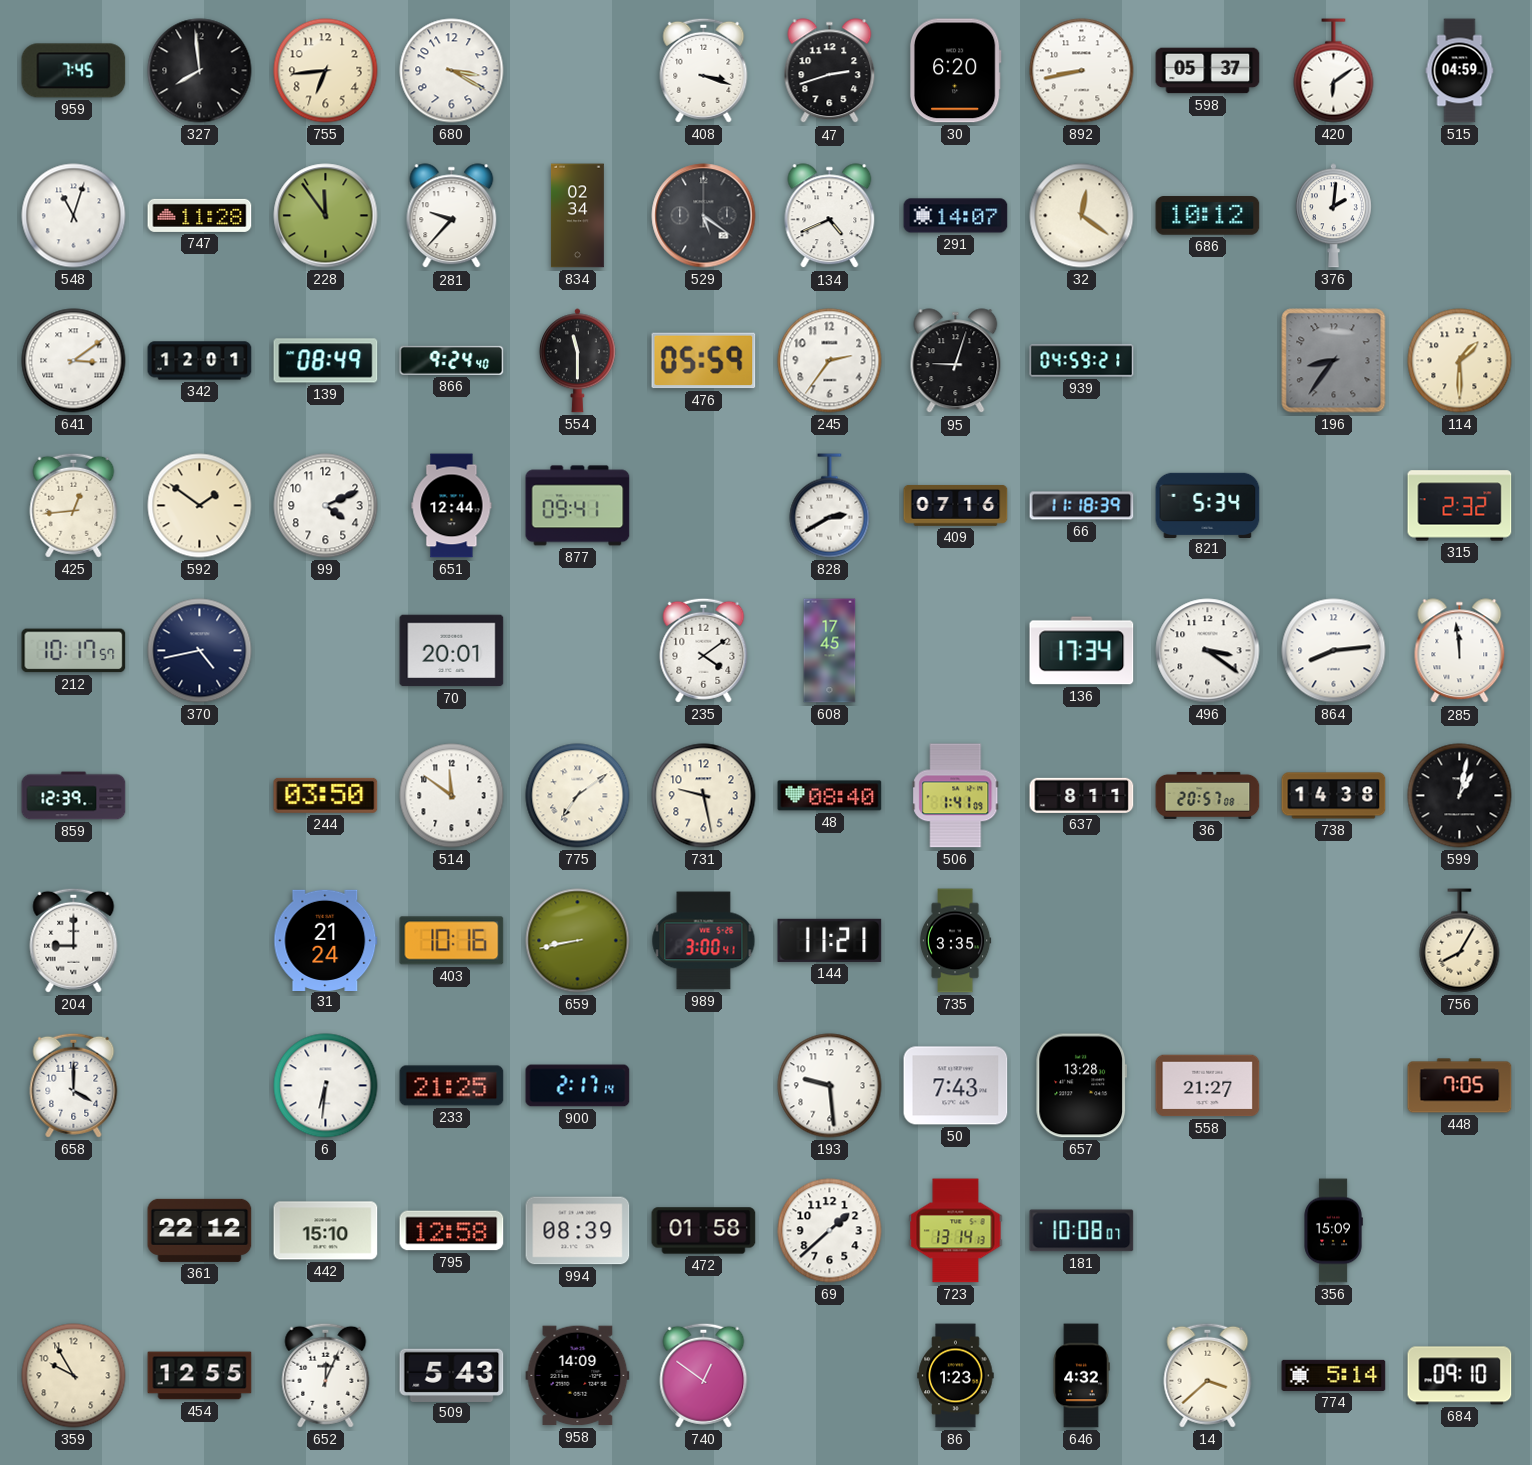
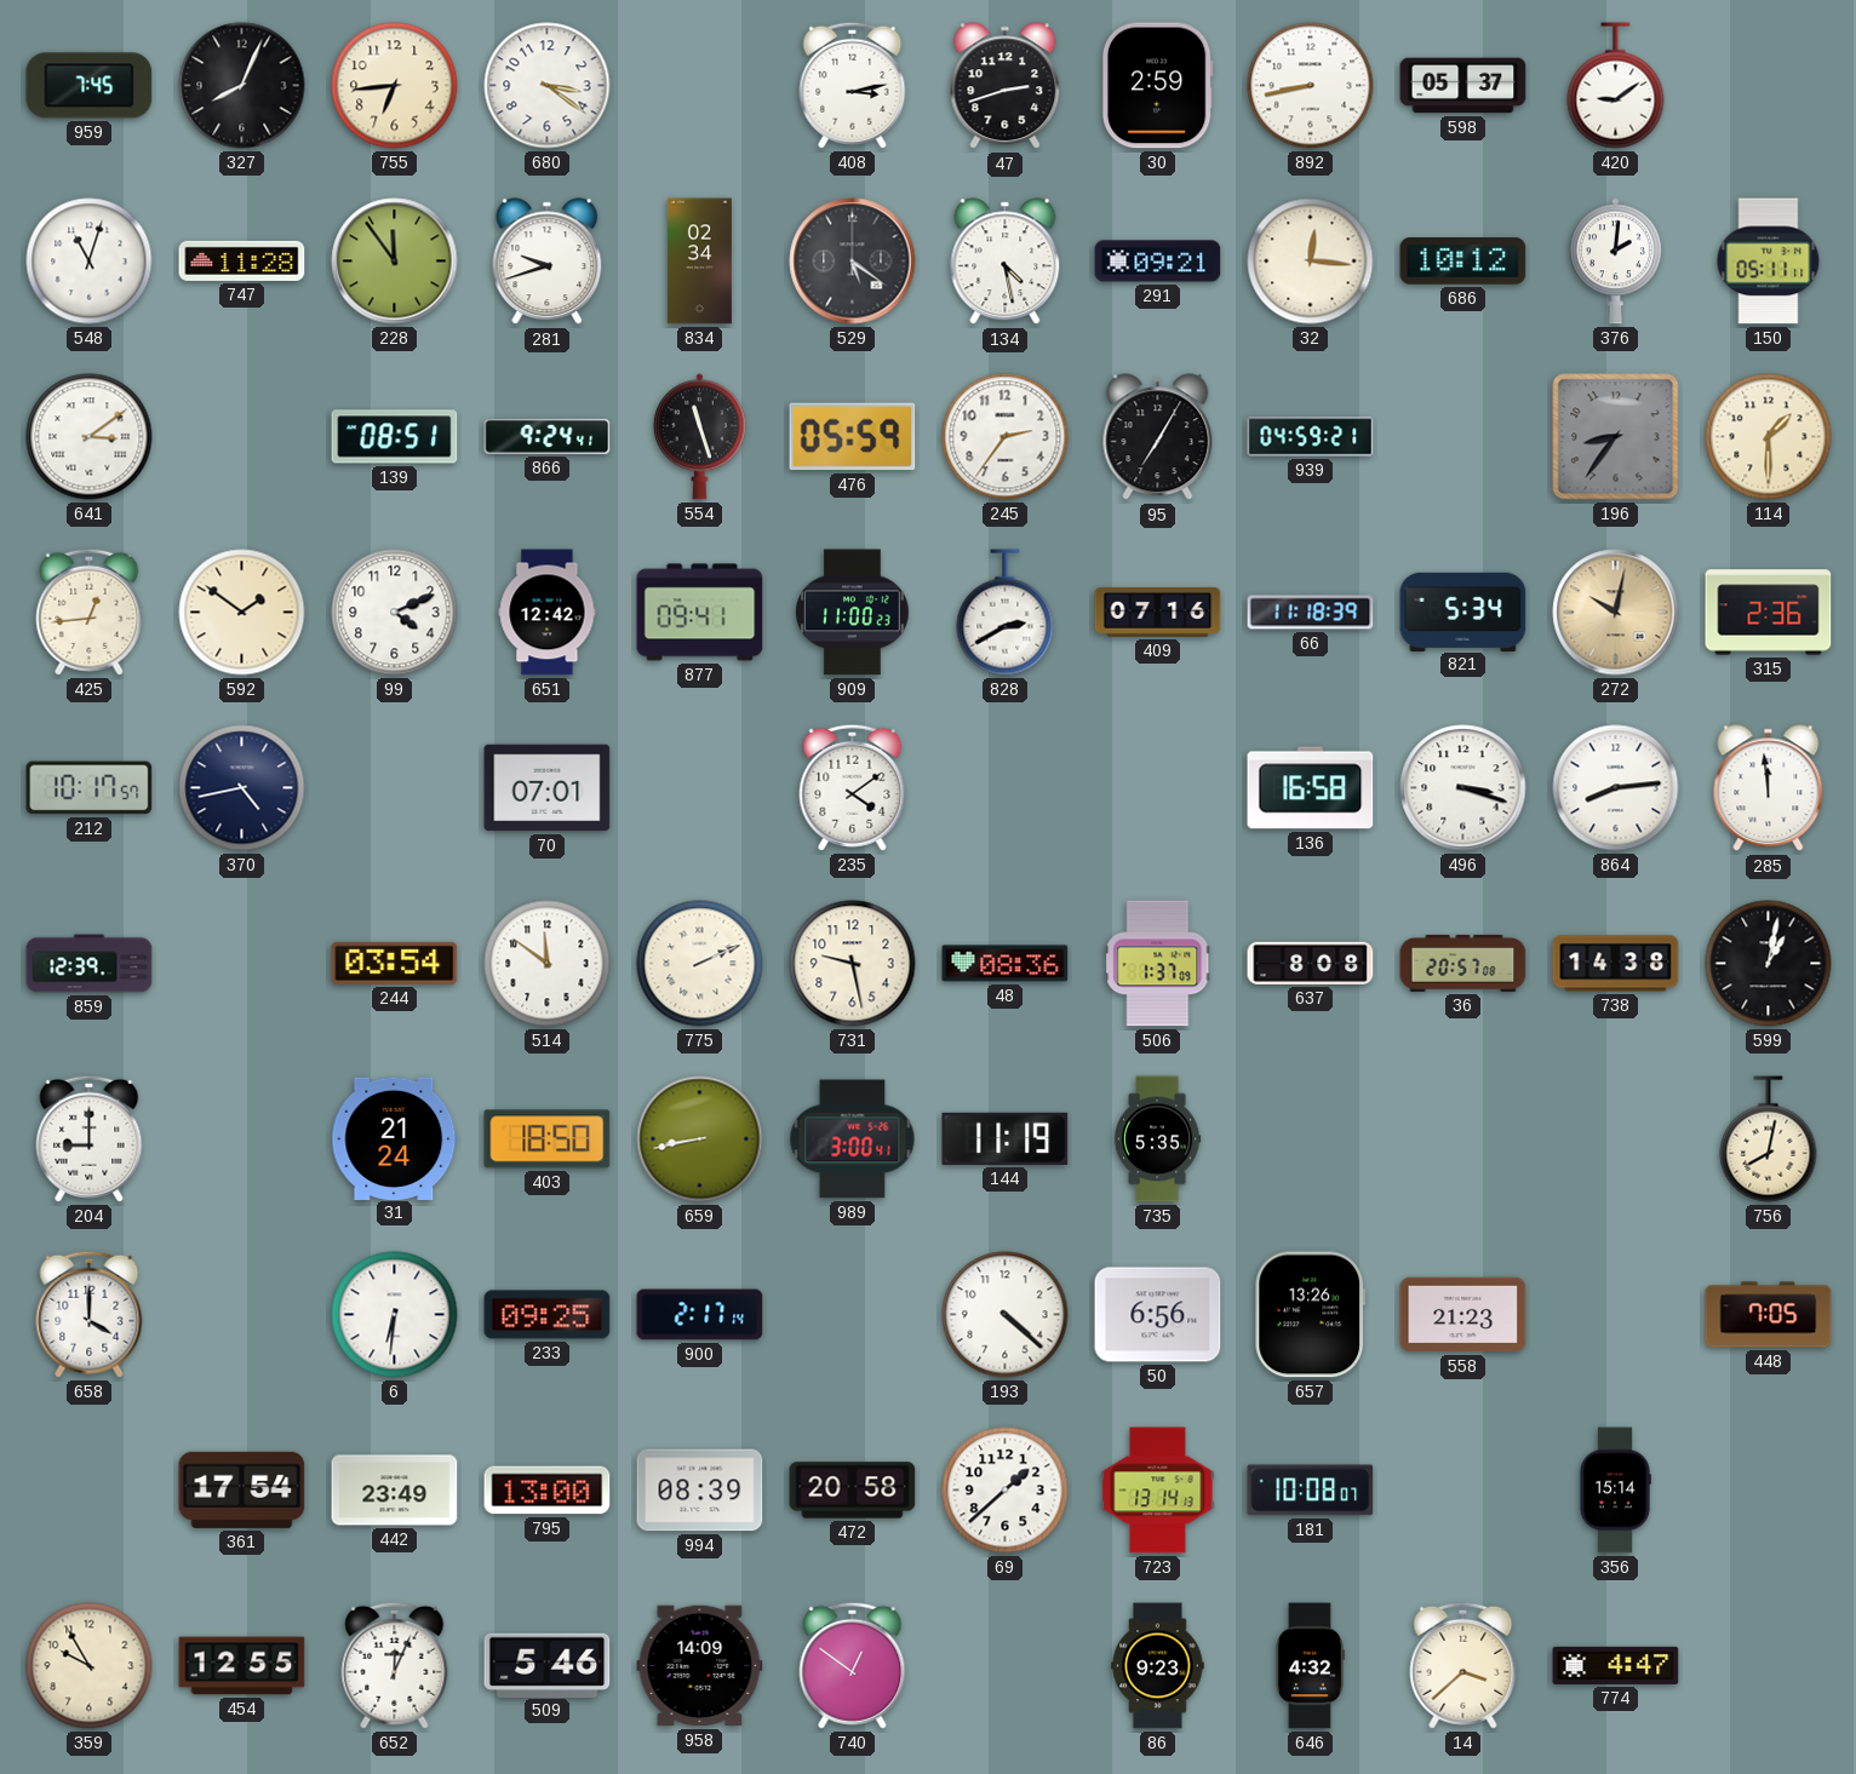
327: 7:59 -> 8:04
680: 3:20 -> 3:21
408: 3:18 -> 3:13
30: 6:20 -> 2:59
420: 6:09 -> 9:09
515: 04:59 -> none
281: 9:37 -> 9:42
134: 4:41 -> 4:28
291: 14:07 -> 09:21
32: 12:21 -> 12:16
150: none -> 05:11
342: 12:01 -> none
139: 08:49 -> 08:51
866: 9:24:40 -> 9:24:41
554: 11:30 -> 11:27
95: 9:03 -> 7:05
651: 12:44 -> 12:42
909: none -> 11:00
272: none -> 10:02
315: 2:32 -> 2:36
70: 20:01 -> 07:01
608: 17:45 -> none
136: 17:34 -> 16:58
496: 3:21 -> 3:18
244: 03:50 -> 03:54
775: 7:09 -> 2:11
48: 08:40 -> 08:36
506: 1:41 -> 1:37
637: 8:11 -> 8:08
403: 10:16 -> 18:50
144: 11:21 -> 11:19
735: 3:35 -> 5:35
756: 8:05 -> 8:02
233: 21:25 -> 09:25
193: 9:29 -> 4:22
50: 7:43 -> 6:56
657: 13:28 -> 13:26
558: 21:27 -> 21:23
361: 22:12 -> 17:54
442: 15:10 -> 23:49
795: 12:58 -> 13:00
472: 01:58 -> 20:58
356: 15:09 -> 15:14
509: 5:43 -> 5:46
86: 1:23 -> 9:23
774: 5:14 -> 4:47
684: 09:10 -> none
